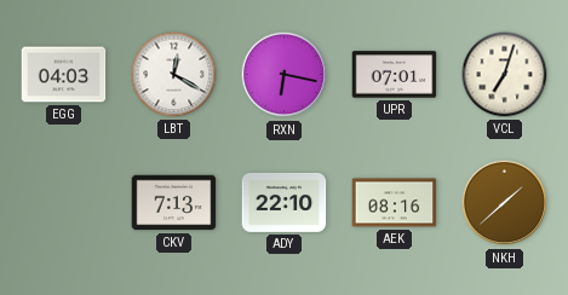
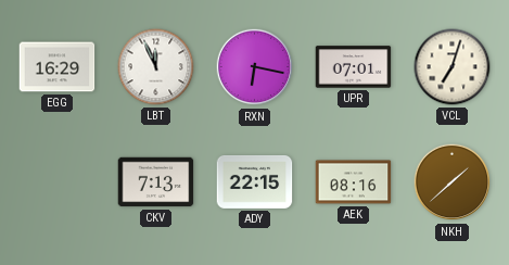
EGG: 04:03 -> 16:29
LBT: 12:20 -> 11:56
ADY: 22:10 -> 22:15
